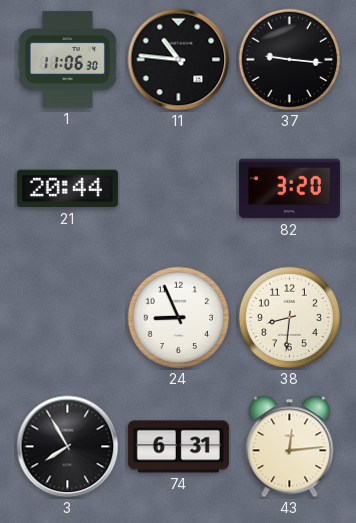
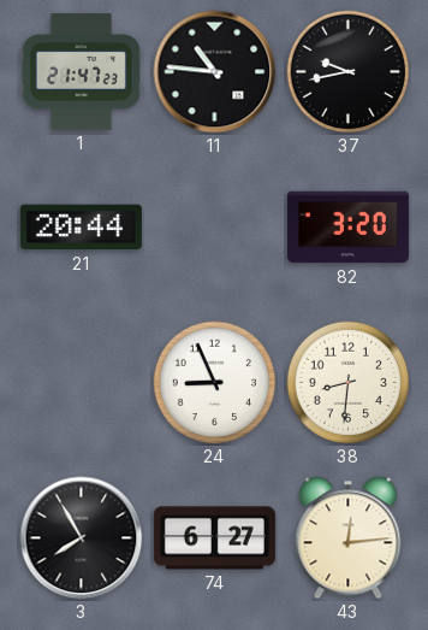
1: 11:06 -> 21:47
37: 9:16 -> 9:43
74: 6:31 -> 6:27
